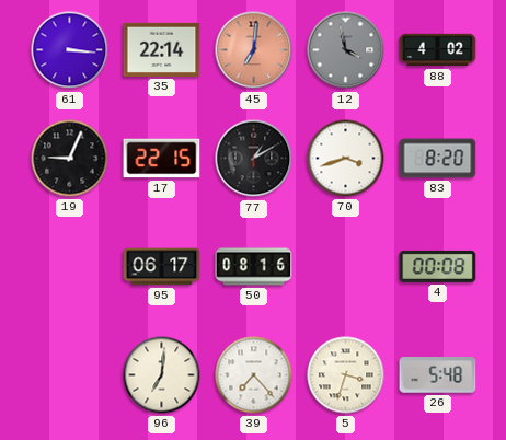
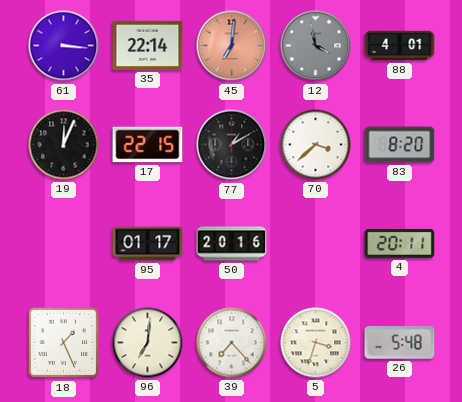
88: 4:02 -> 4:01
19: 9:04 -> 12:04
70: 3:42 -> 3:38
95: 06:17 -> 01:17
50: 08:16 -> 20:16
4: 00:08 -> 20:11
18: none -> 1:26
